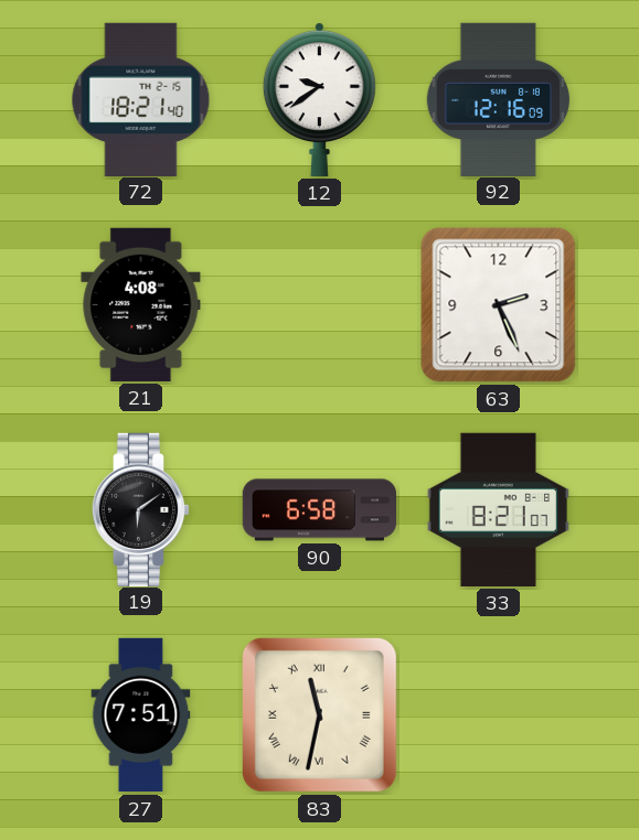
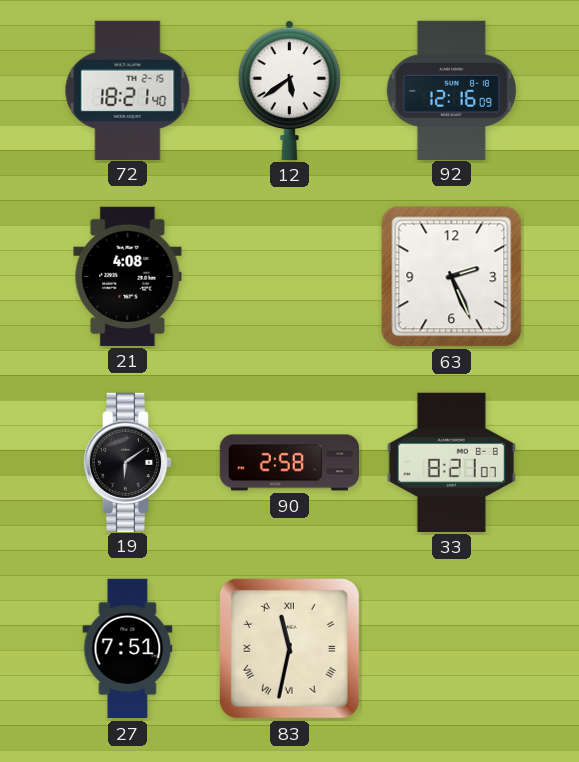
12: 9:39 -> 5:39
90: 6:58 -> 2:58
